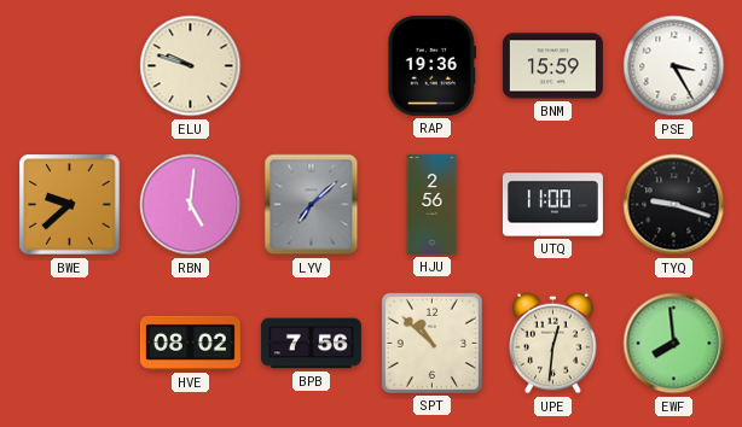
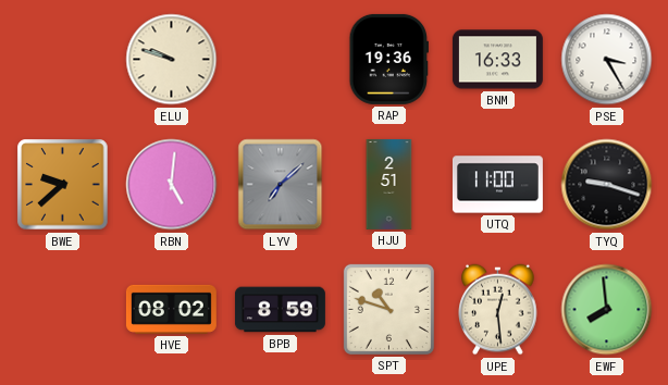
BNM: 15:59 -> 16:33
HJU: 2:56 -> 2:51
BPB: 7:56 -> 8:59
SPT: 10:52 -> 10:48
UPE: 12:31 -> 12:29
